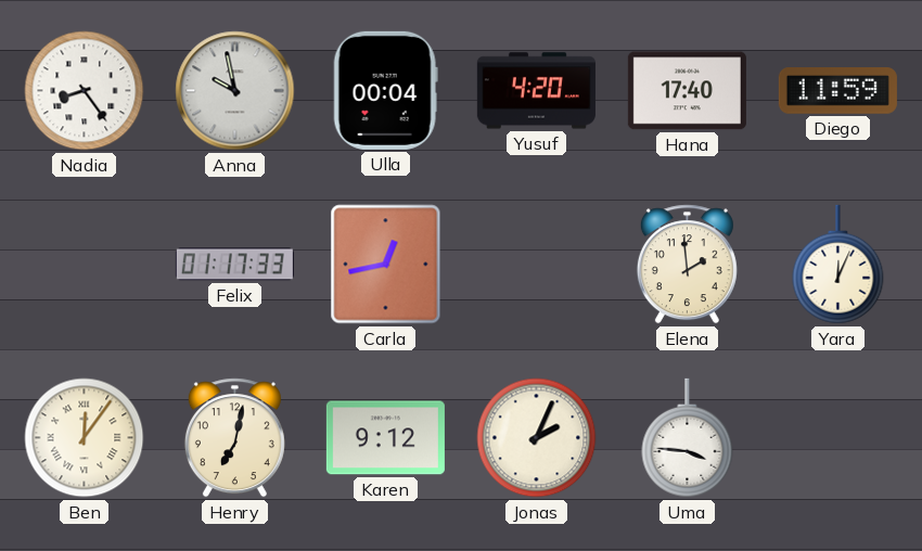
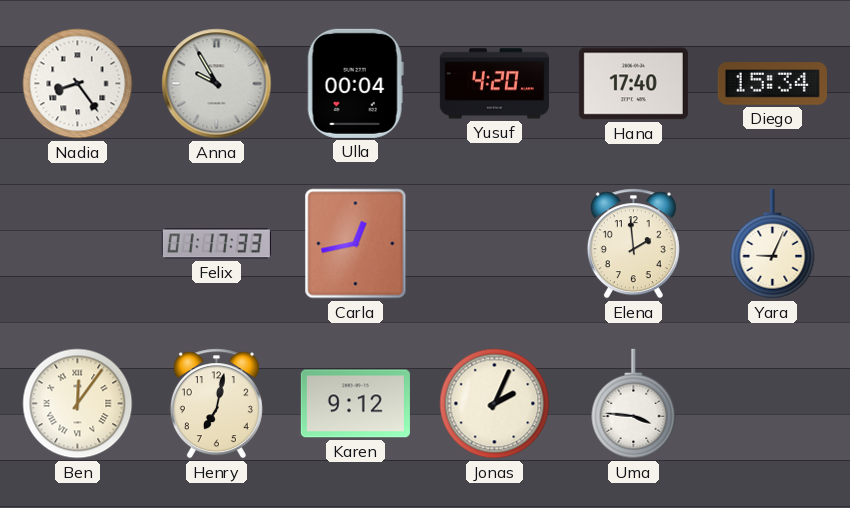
Anna: 9:58 -> 9:55
Diego: 11:59 -> 15:34
Yara: 12:04 -> 9:04
